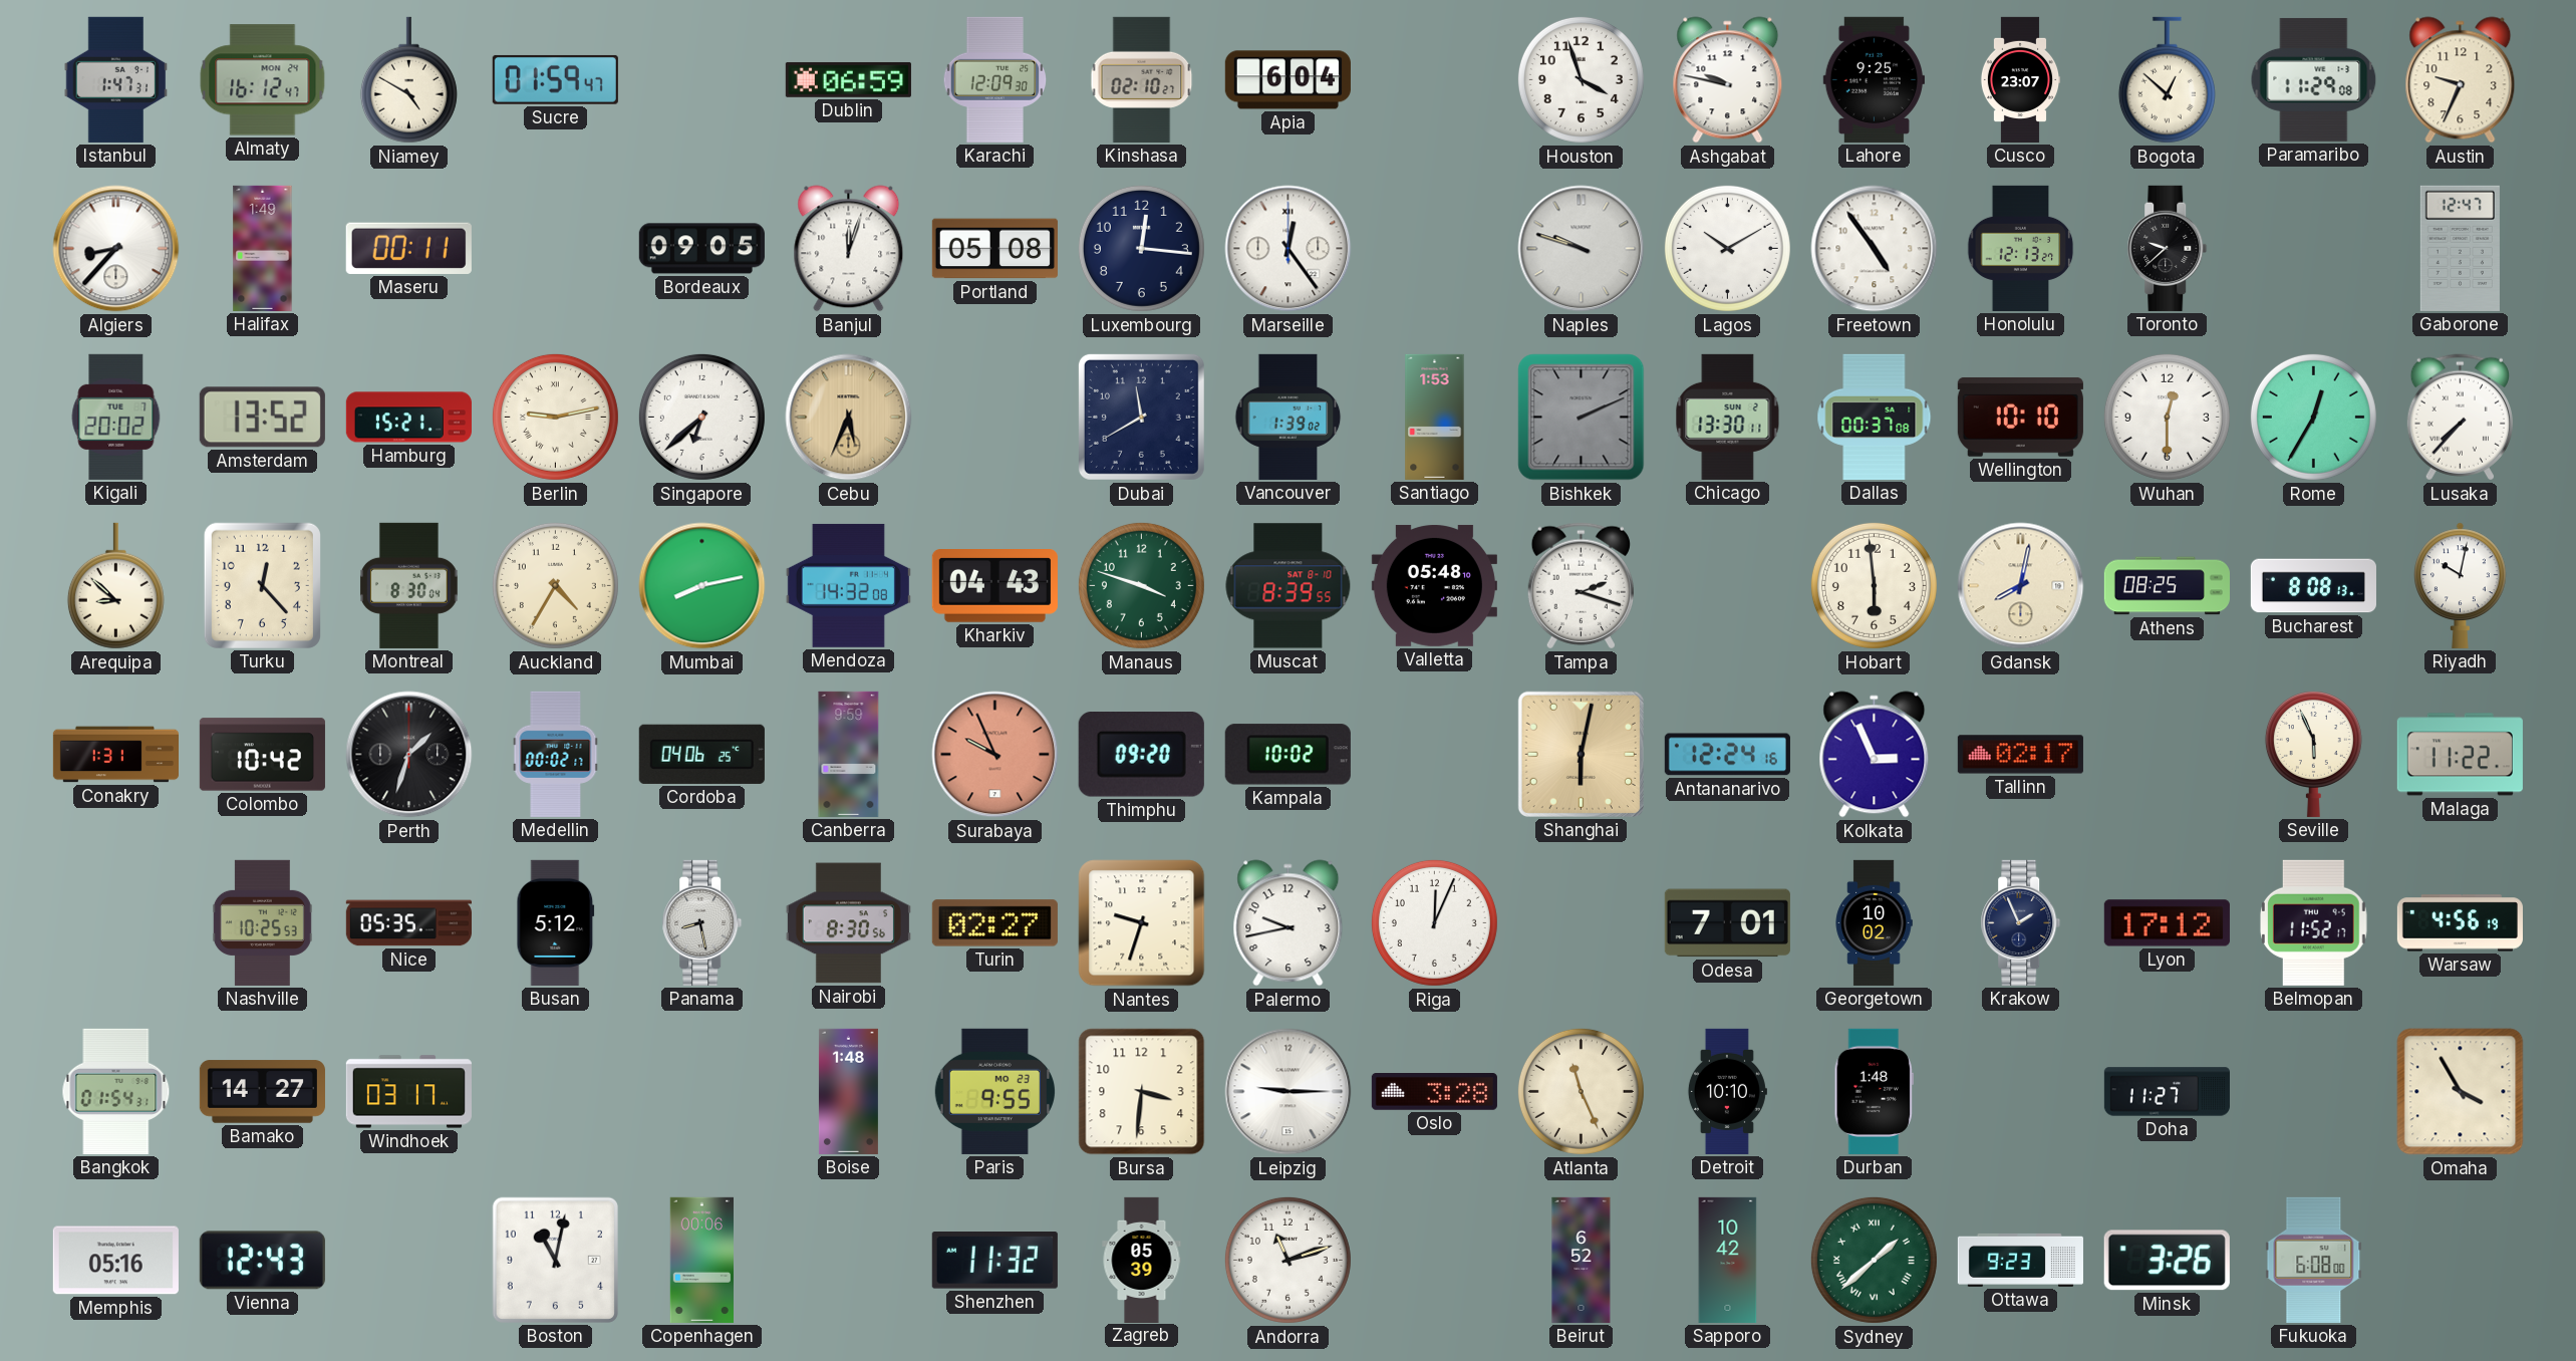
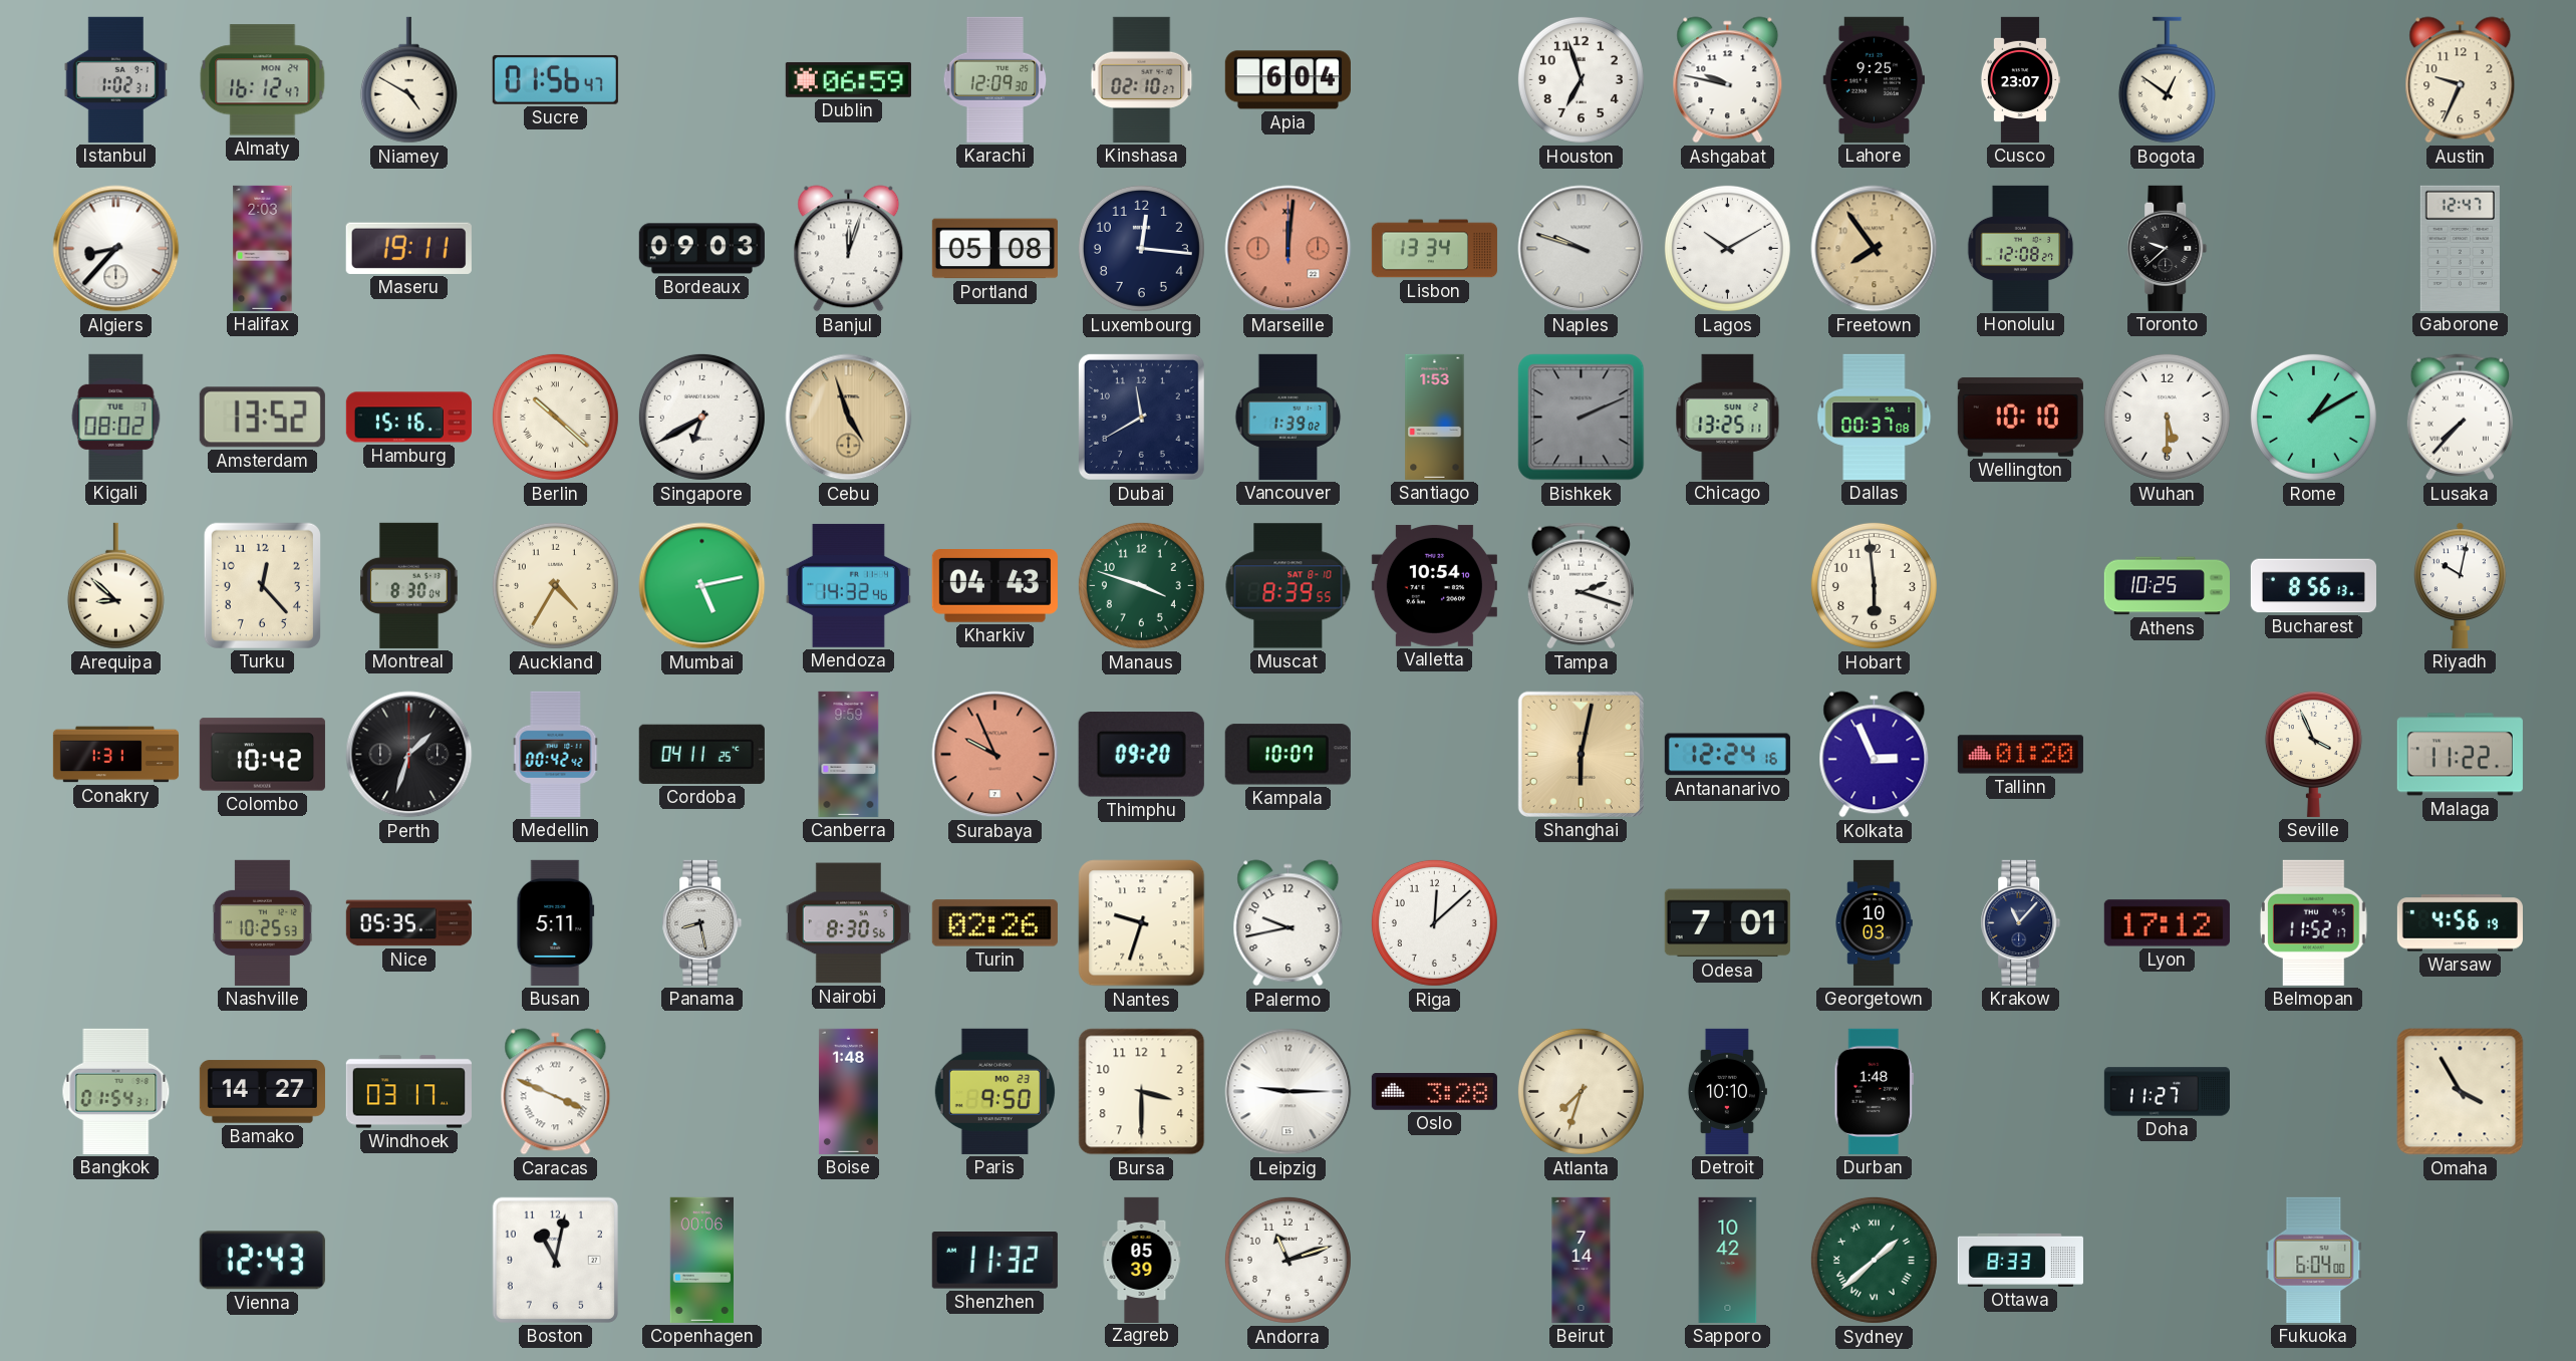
Istanbul: 1:47 -> 1:02
Sucre: 01:59 -> 01:56
Houston: 3:57 -> 6:57
Bogota: 12:52 -> 12:51
Paramaribo: 11:29 -> none
Halifax: 1:49 -> 2:03
Maseru: 00:11 -> 19:11
Bordeaux: 09:05 -> 09:03
Marseille: 12:24 -> 12:01
Marseille dial: white -> salmon
Lisbon: none -> 13:34
Freetown: 4:54 -> 7:54
Freetown dial: white -> champagne
Honolulu: 12:13 -> 12:08
Kigali: 20:02 -> 08:02
Hamburg: 15:21 -> 15:16
Berlin: 9:13 -> 10:22
Singapore: 6:38 -> 6:40
Cebu: 5:34 -> 4:57
Chicago: 13:30 -> 13:25
Wuhan: 12:30 -> 5:30
Rome: 12:35 -> 1:10
Mumbai: 8:13 -> 5:13
Mendoza: 14:32:08 -> 14:32:46
Valletta: 05:48 -> 10:54
Gdansk: 8:02 -> none
Athens: 08:25 -> 10:25
Bucharest: 8:08 -> 8:56
Medellin: 00:02 -> 00:42
Cordoba: 04:06 -> 04:11
Kampala: 10:02 -> 10:07
Tallinn: 02:17 -> 01:20
Seville: 5:56 -> 3:56
Busan: 5:12 -> 5:11
Turin: 02:27 -> 02:26
Riga: 12:04 -> 12:08
Georgetown: 10:02 -> 10:03
Krakow: 1:56 -> 11:07
Caracas: none -> 3:49
Paris: 9:55 -> 9:50
Bursa: 3:31 -> 3:30
Atlanta: 11:26 -> 7:33
Memphis: 05:16 -> none
Beirut: 6:52 -> 7:14
Ottawa: 9:23 -> 8:33
Minsk: 3:26 -> none
Fukuoka: 6:08 -> 6:04
